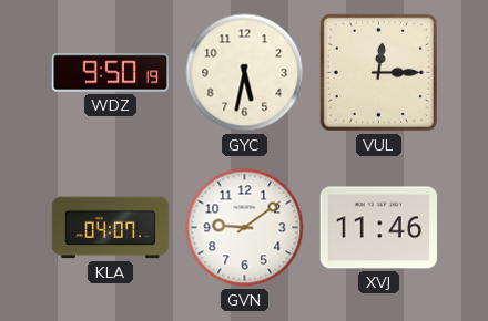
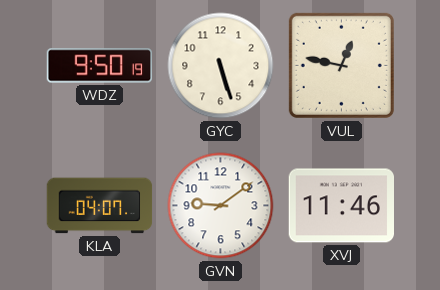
GYC: 5:32 -> 5:27
VUL: 12:15 -> 12:47
